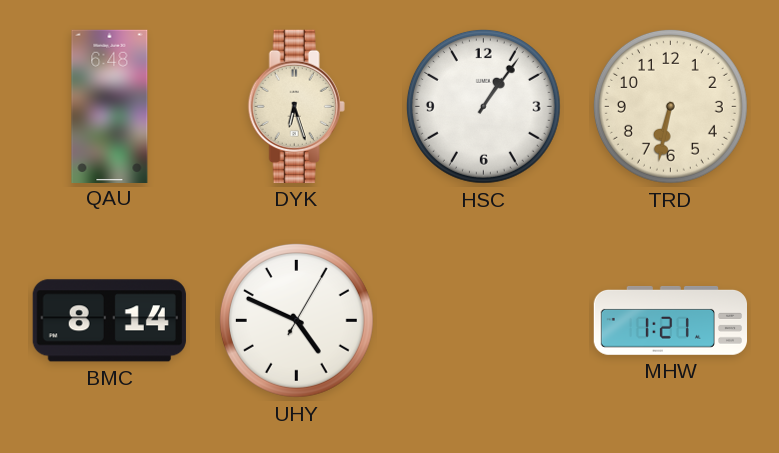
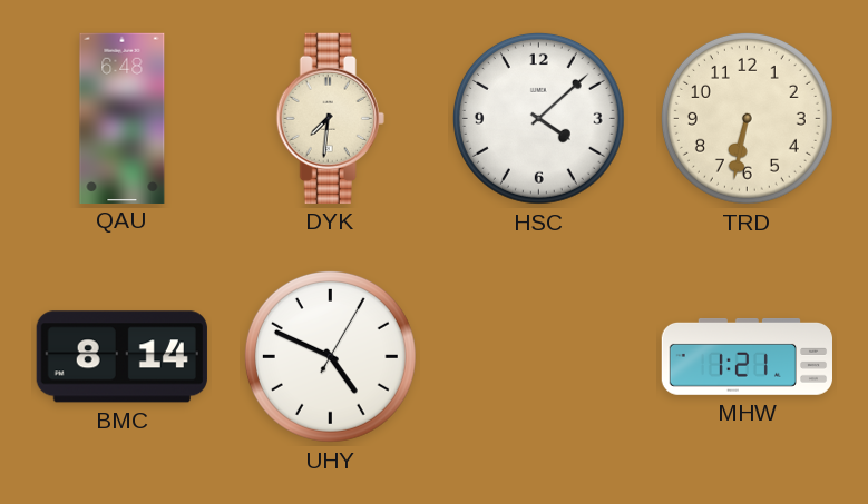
DYK: 6:27 -> 7:31
HSC: 1:06 -> 4:08
